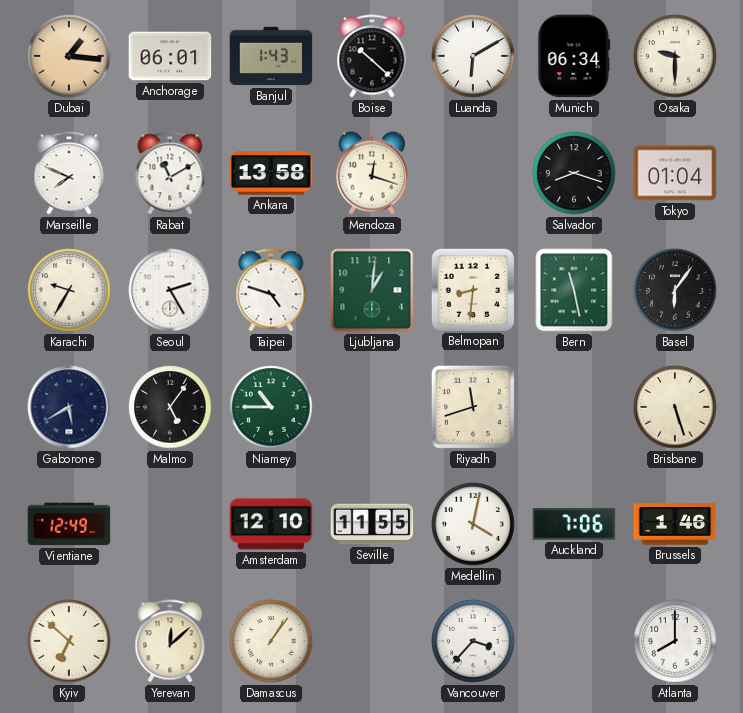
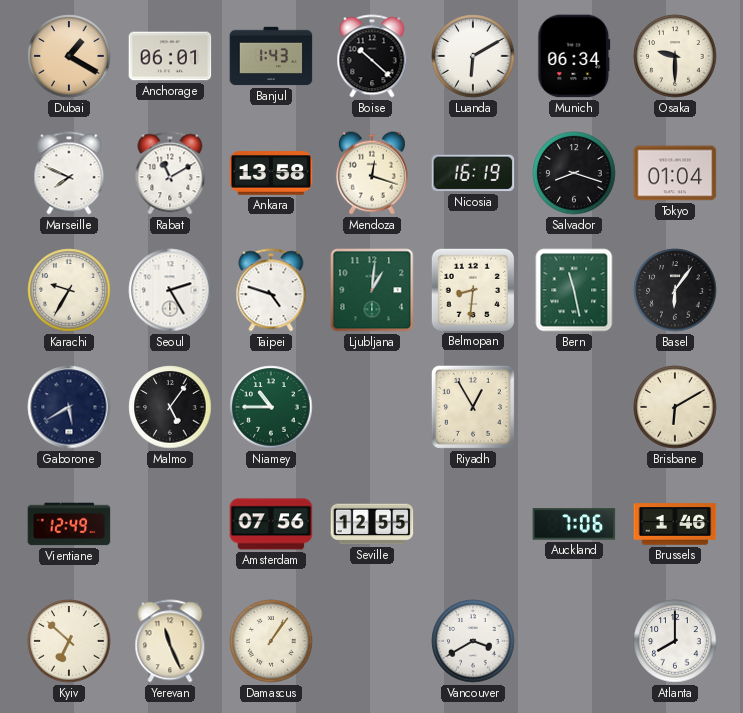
Dubai: 1:16 -> 1:20
Nicosia: none -> 16:19
Riyadh: 11:42 -> 12:55
Brisbane: 5:27 -> 6:10
Amsterdam: 12:10 -> 07:56
Seville: 11:55 -> 12:55
Medellin: 4:02 -> none
Yerevan: 12:08 -> 11:26
Vancouver: 3:37 -> 3:40
